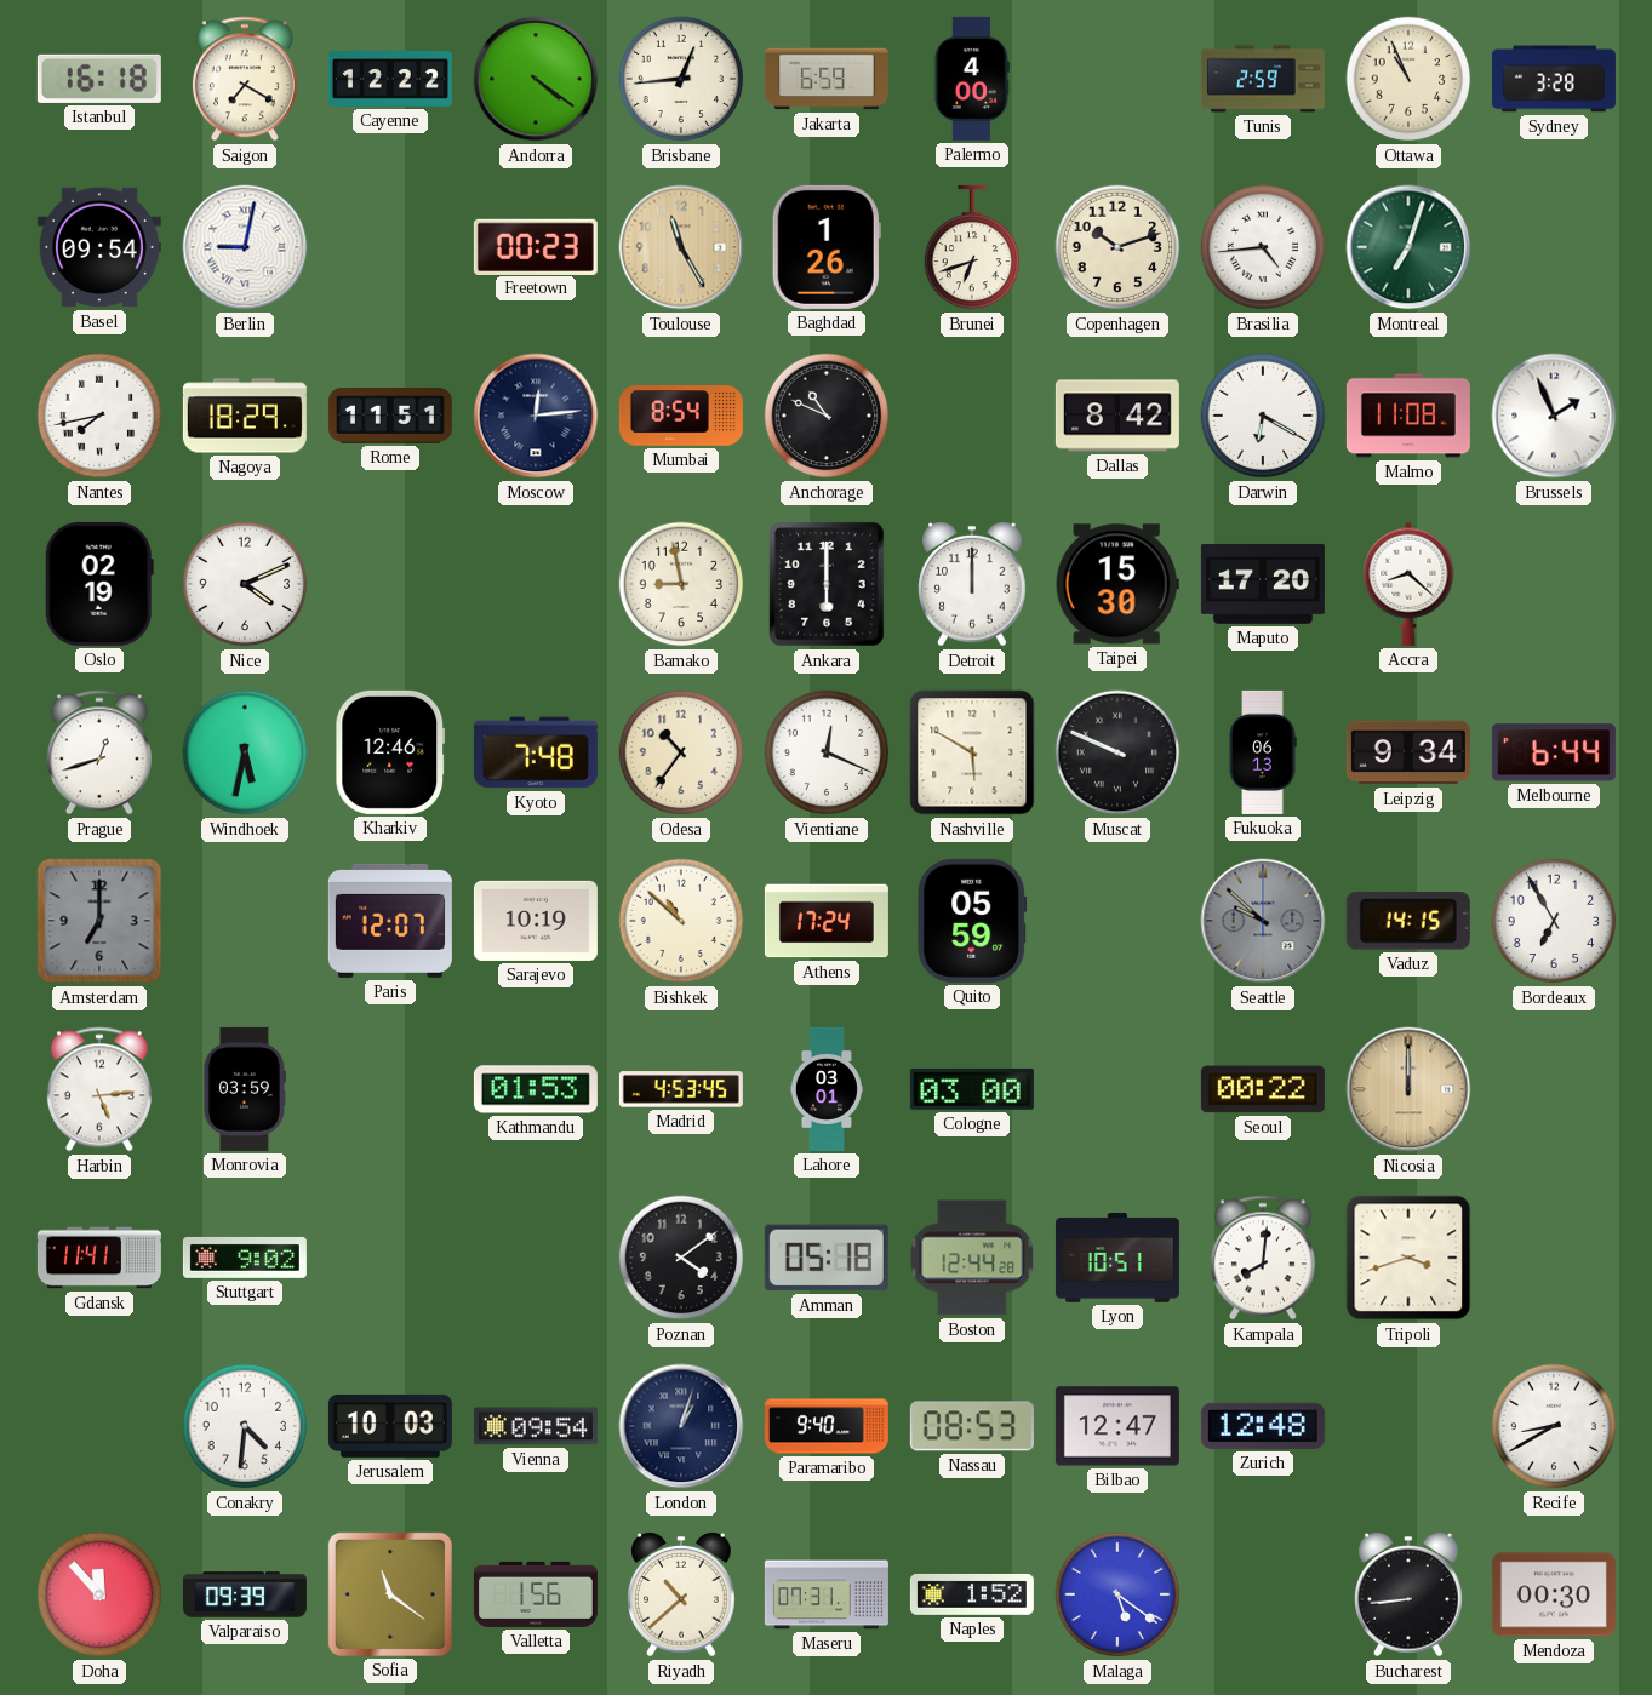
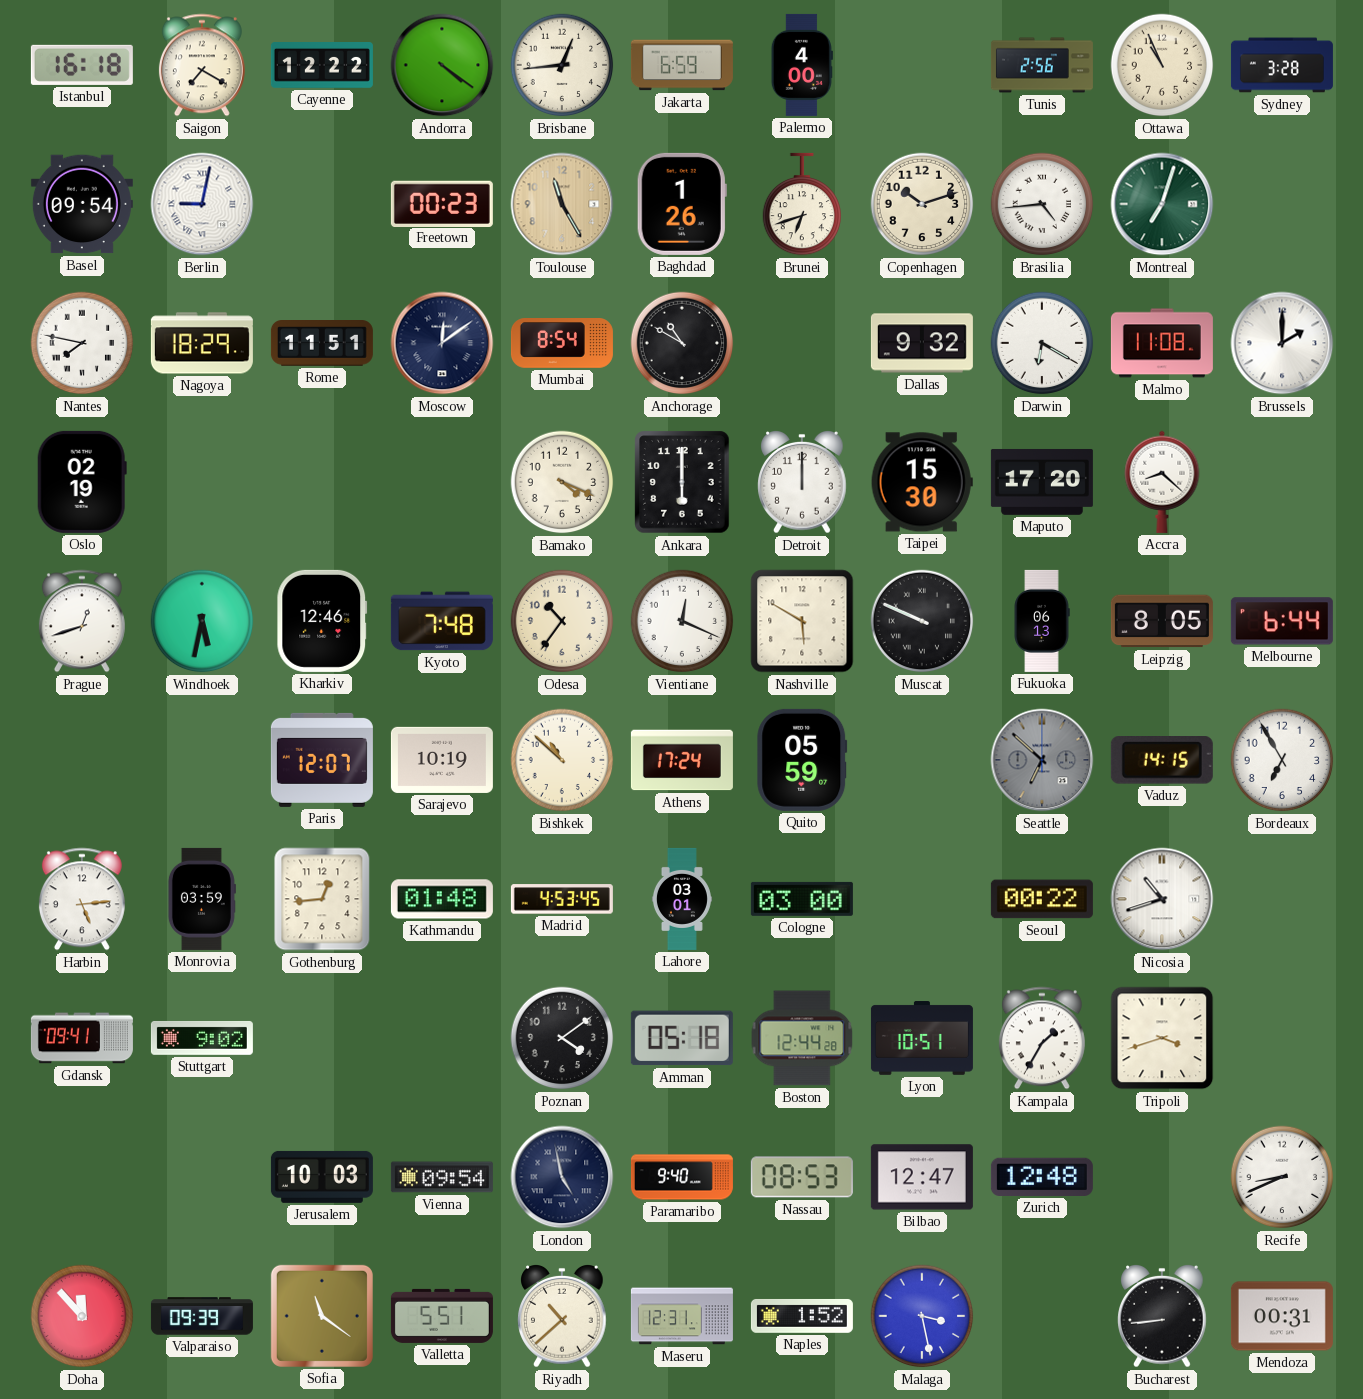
Tunis: 2:59 -> 2:56
Nantes: 7:43 -> 7:47
Moscow: 12:14 -> 12:09
Anchorage: 10:49 -> 10:50
Dallas: 8:42 -> 9:32
Brussels: 1:56 -> 2:00
Nice: 4:11 -> none
Bamako: 8:58 -> 4:19
Leipzig: 9:34 -> 8:05
Amsterdam: 7:00 -> none
Seattle: 9:52 -> 6:52
Gothenburg: none -> 12:44
Kathmandu: 01:53 -> 01:48
Nicosia: 12:00 -> 10:42
Nicosia dial: champagne -> white
Gdansk: 11:41 -> 09:41
Kampala: 8:01 -> 1:35
Conakry: 4:31 -> none
London: 1:03 -> 4:58
Recife: 8:40 -> 8:41
Valletta: 1:56 -> 5:51
Maseru: 07:31 -> 12:31
Malaga: 5:21 -> 3:28
Mendoza: 00:30 -> 00:31
